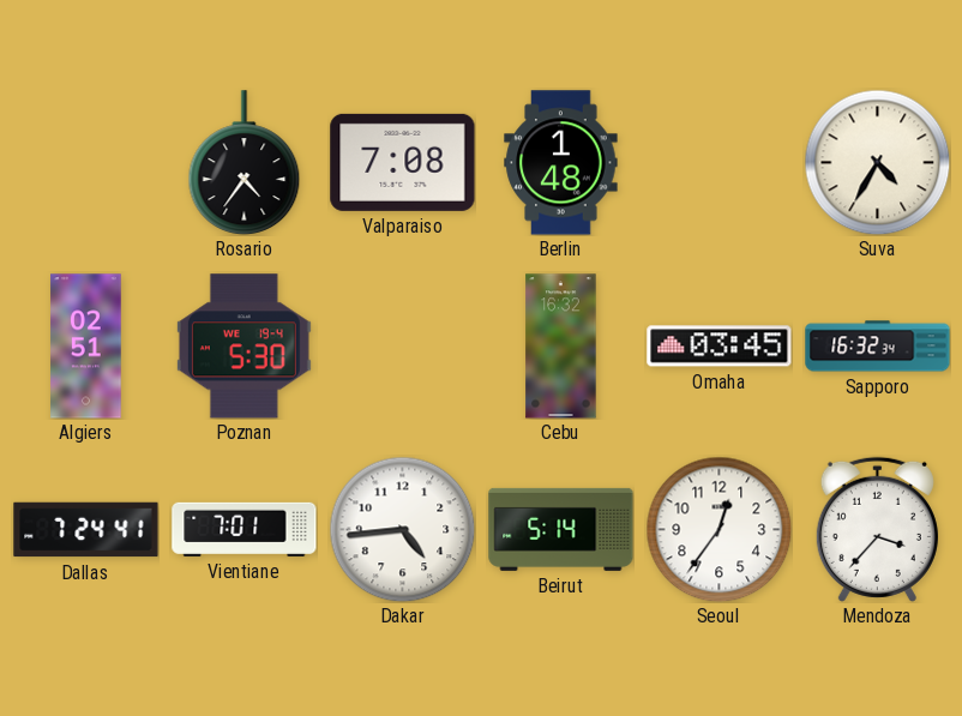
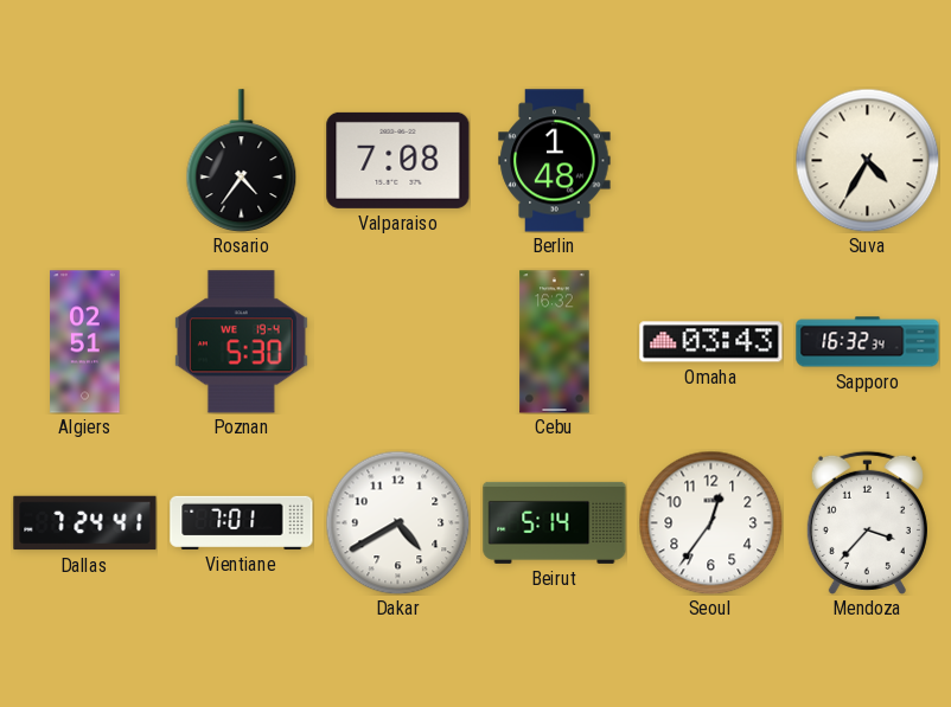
Omaha: 03:45 -> 03:43
Dakar: 4:44 -> 4:40
